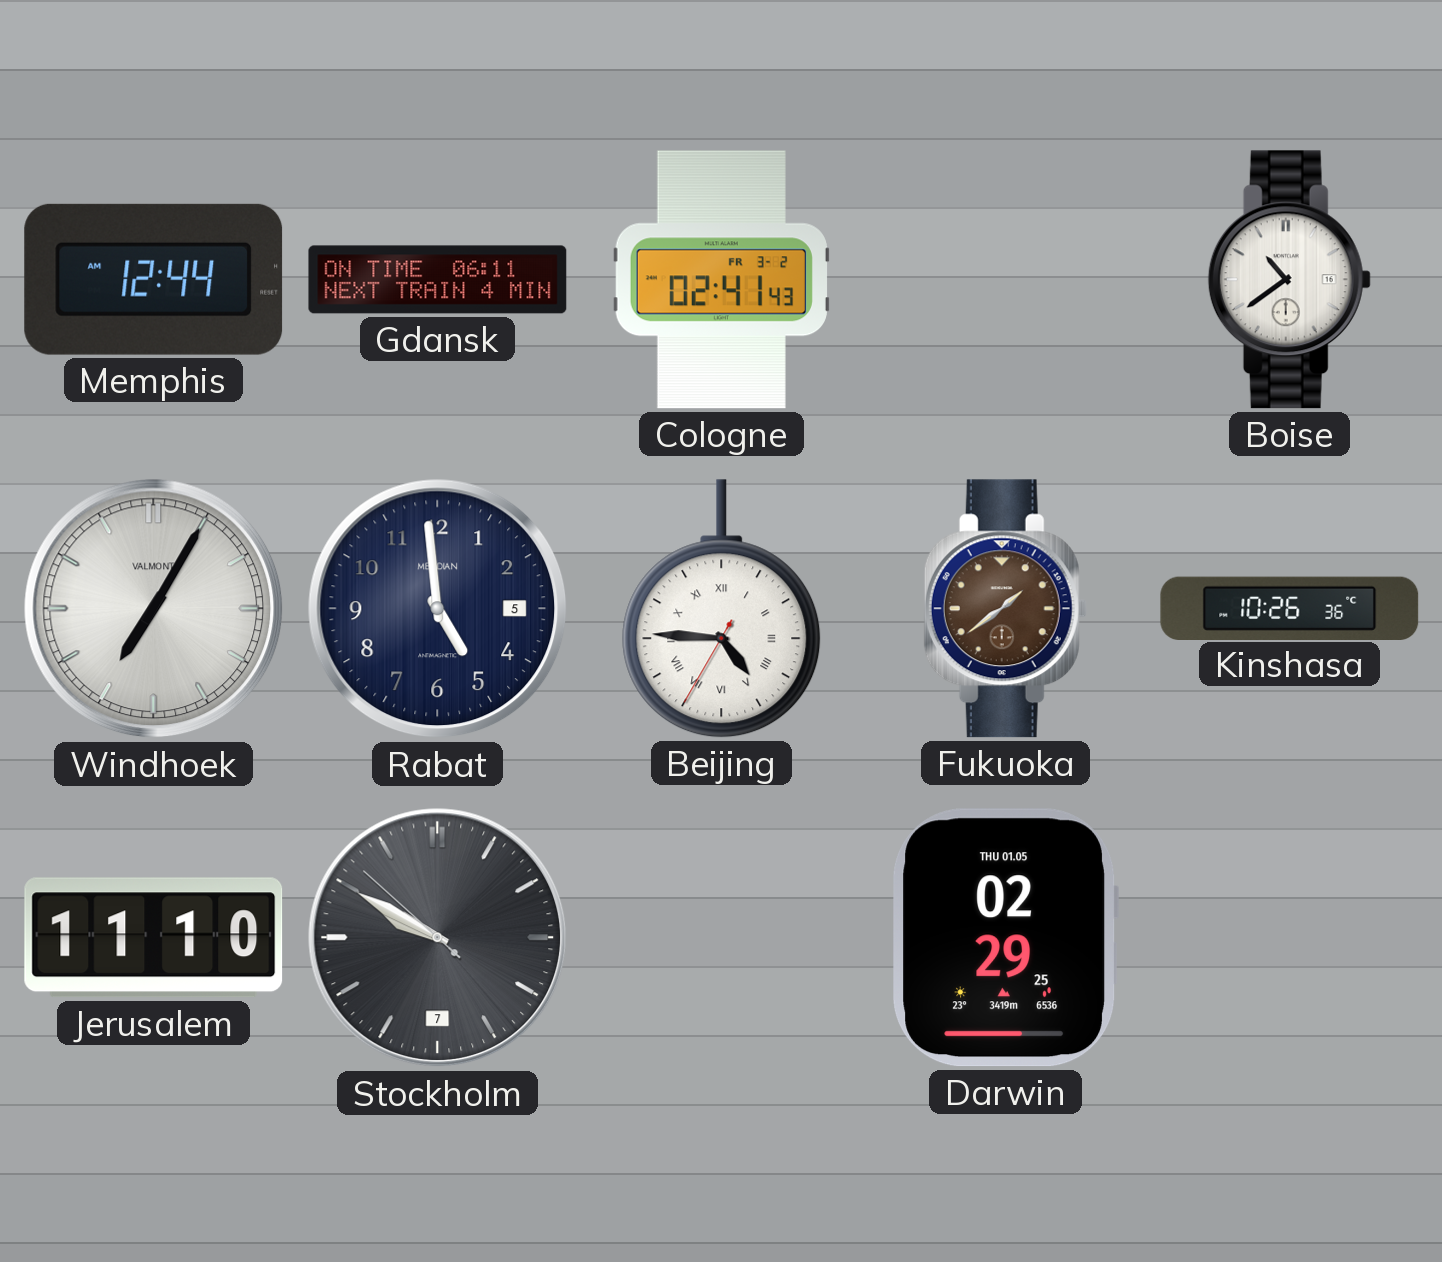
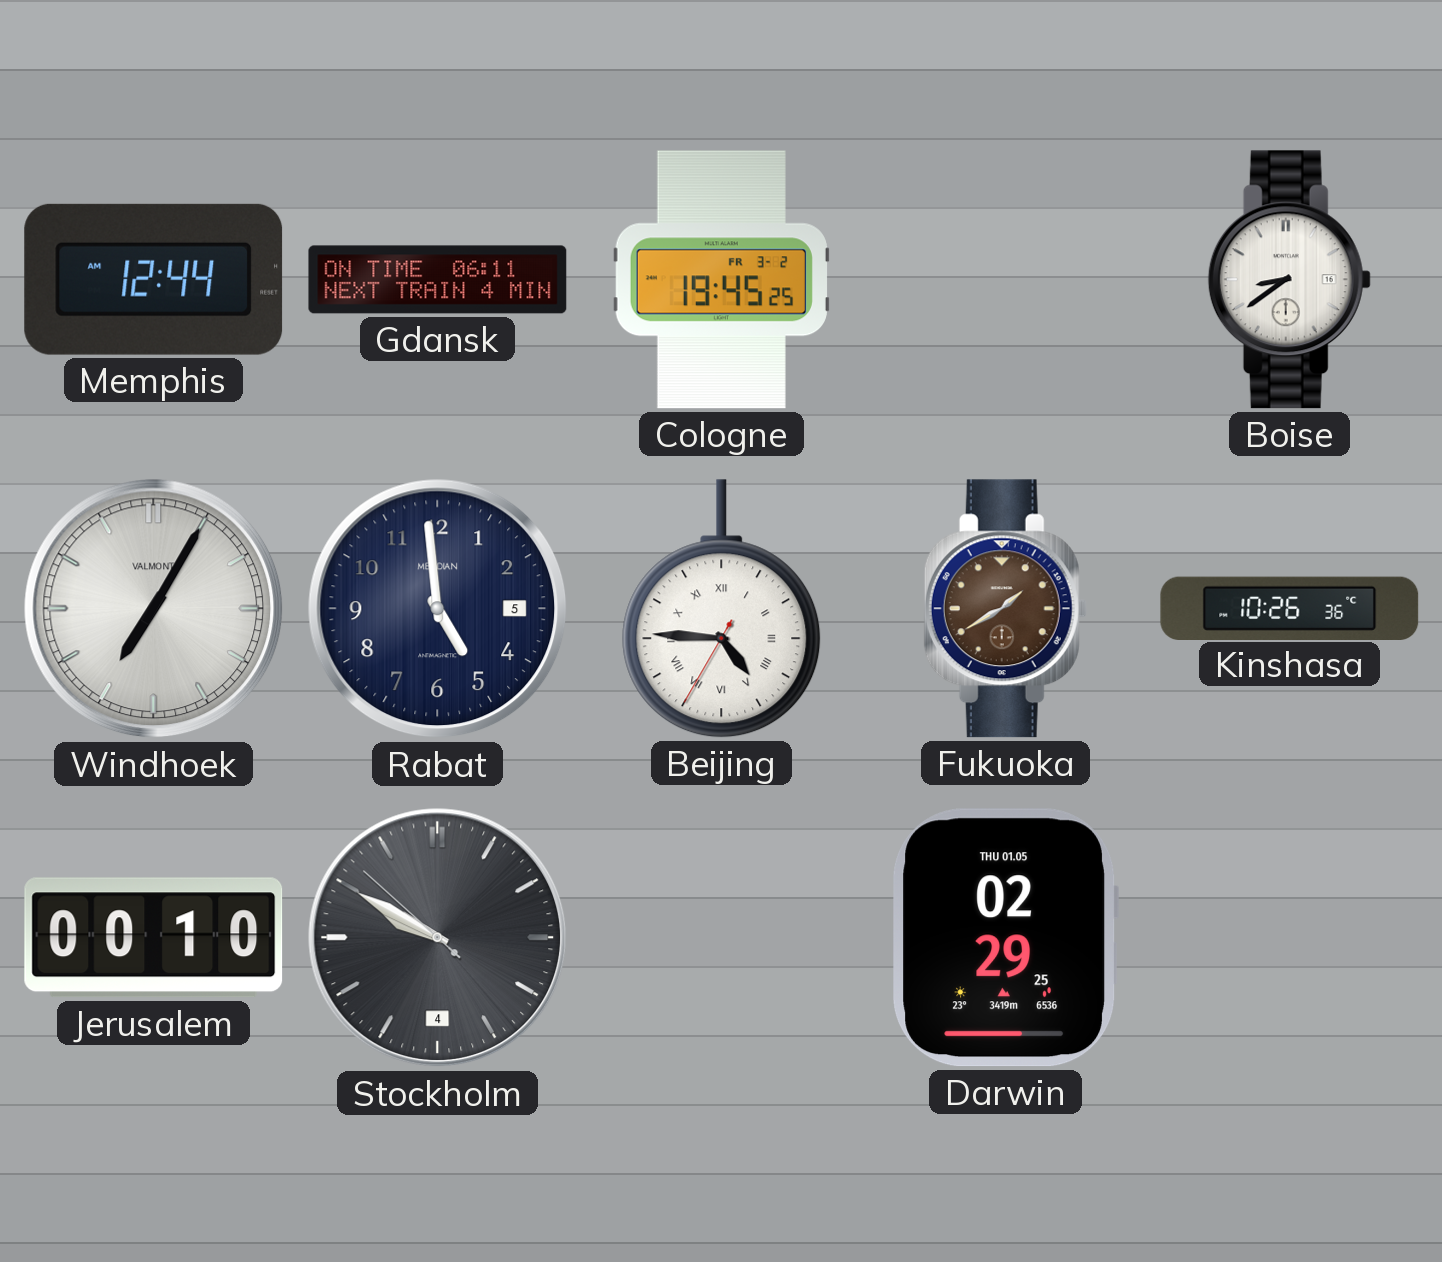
Cologne: 02:41 -> 19:45
Boise: 10:39 -> 8:39
Fukuoka: 1:39 -> 1:40
Jerusalem: 11:10 -> 00:10
Stockholm date: 7 -> 4
